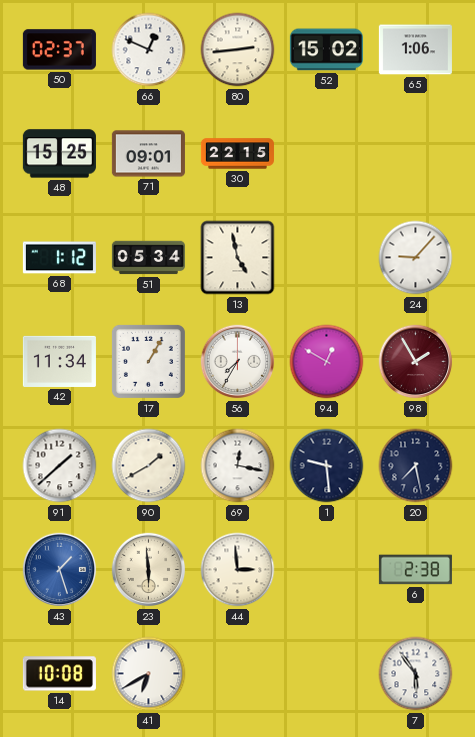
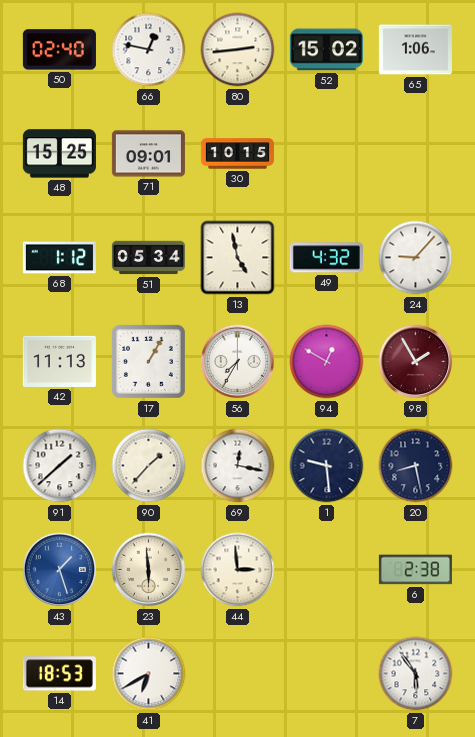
50: 02:37 -> 02:40
66: 12:49 -> 12:47
30: 22:15 -> 10:15
49: none -> 4:32
42: 11:34 -> 11:13
90: 1:40 -> 1:37
20: 7:28 -> 8:28
14: 10:08 -> 18:53
